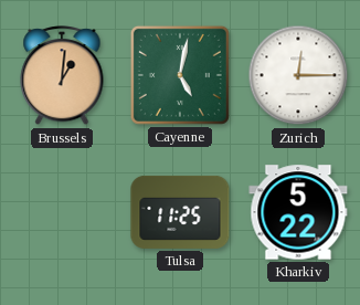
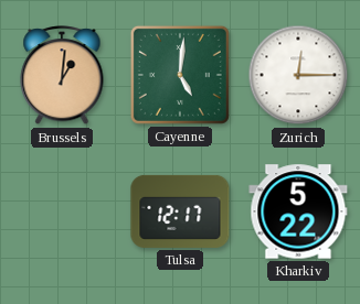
Cayenne: 5:02 -> 5:01
Tulsa: 11:25 -> 12:17
